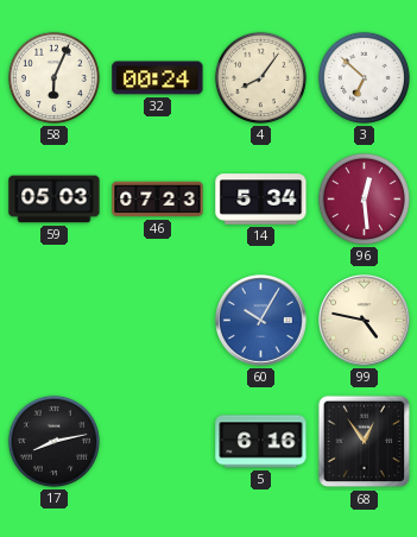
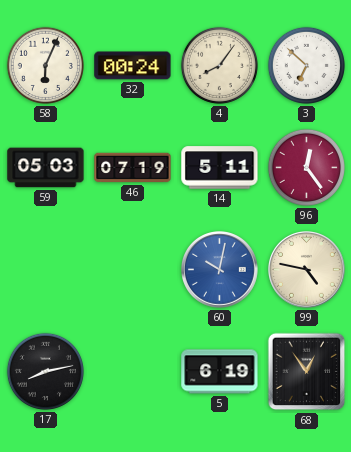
46: 07:23 -> 07:19
14: 5:34 -> 5:11
96: 12:29 -> 12:24
60: 10:05 -> 10:02
5: 6:16 -> 6:19
